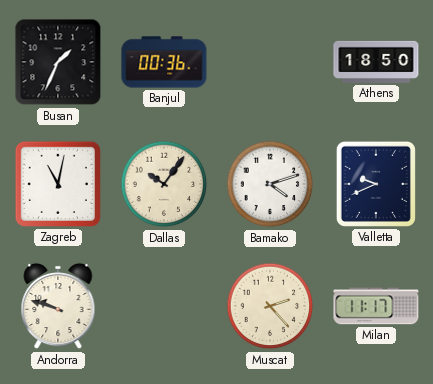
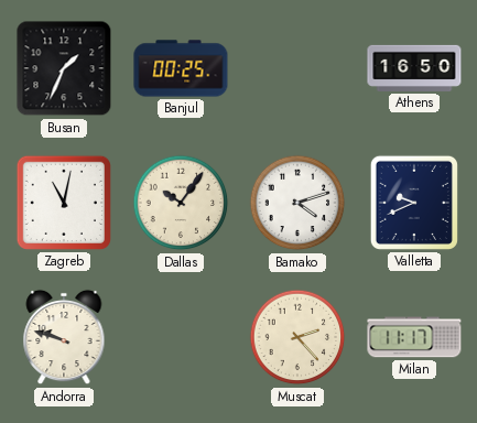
Banjul: 00:36 -> 00:25
Athens: 18:50 -> 16:50
